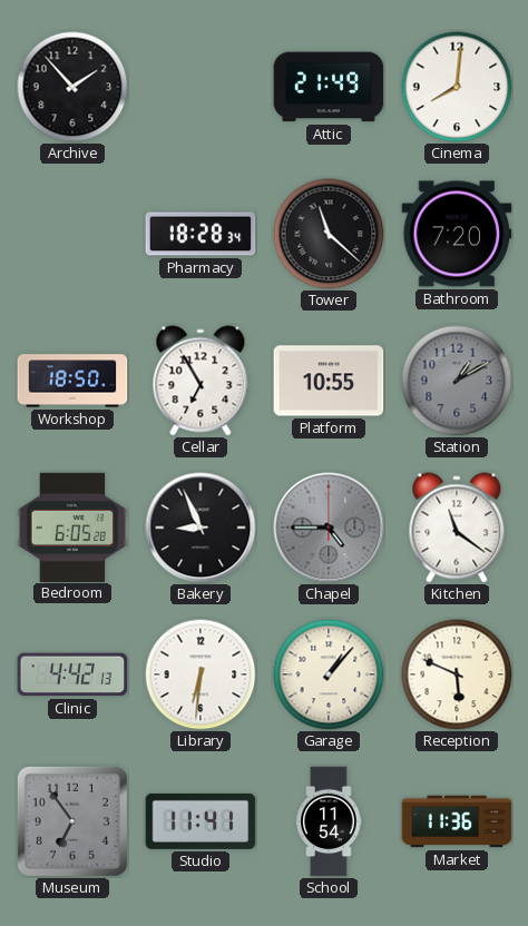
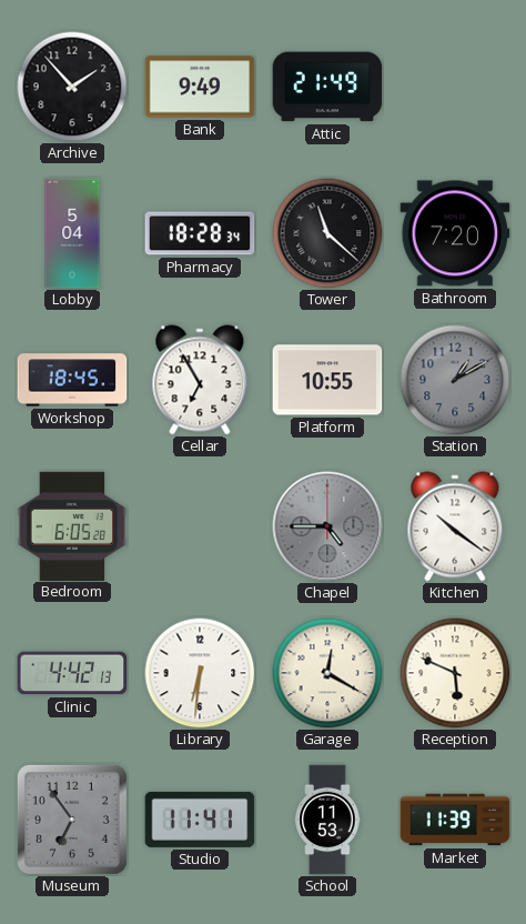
Bank: none -> 9:49
Cinema: 8:01 -> none
Lobby: none -> 5:04
Workshop: 18:50 -> 18:45
Bakery: 8:56 -> none
Kitchen: 11:21 -> 10:21
Garage: 1:07 -> 12:20
School: 11:54 -> 11:53
Market: 11:36 -> 11:39
